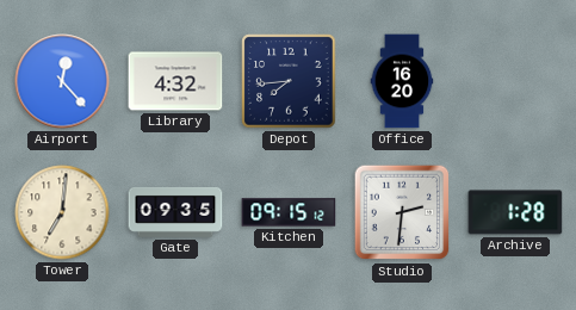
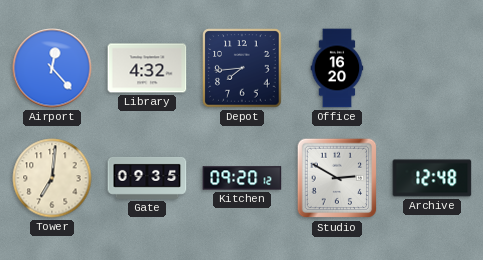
Kitchen: 09:15 -> 09:20
Studio: 2:31 -> 2:50
Archive: 1:28 -> 12:48
